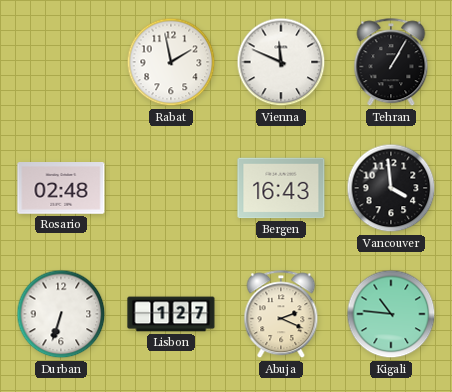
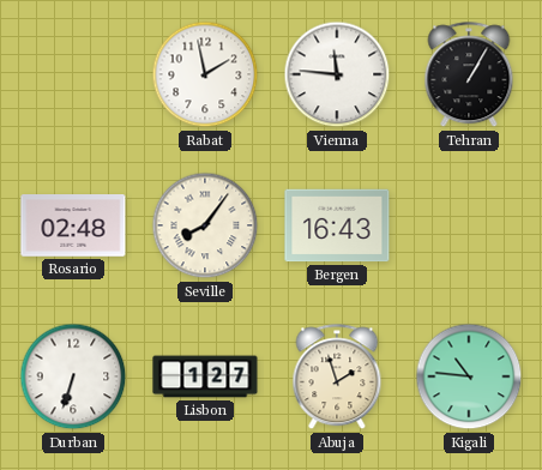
Vienna: 11:49 -> 11:46
Seville: none -> 8:06
Vancouver: 3:59 -> none
Abuja: 2:19 -> 1:57
